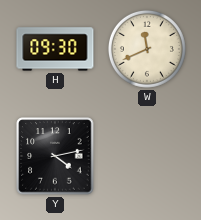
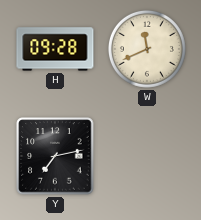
H: 09:30 -> 09:28
Y: 4:13 -> 7:13
